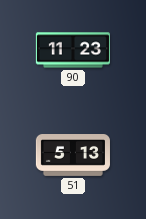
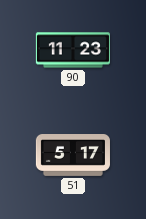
51: 5:13 -> 5:17
